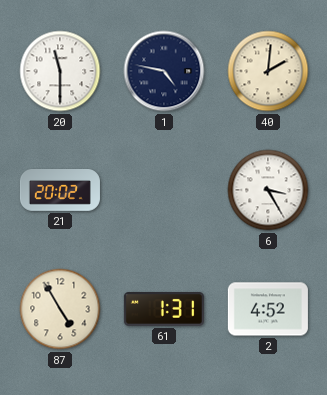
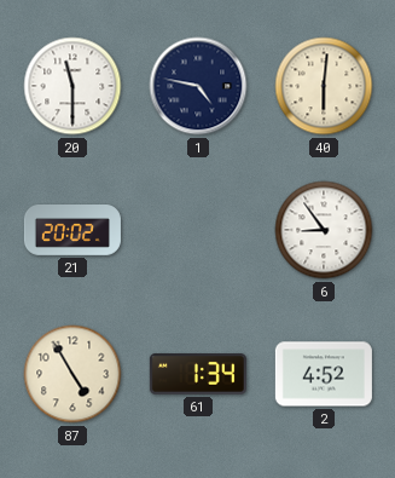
40: 2:01 -> 6:01
6: 3:25 -> 8:54
61: 1:31 -> 1:34
